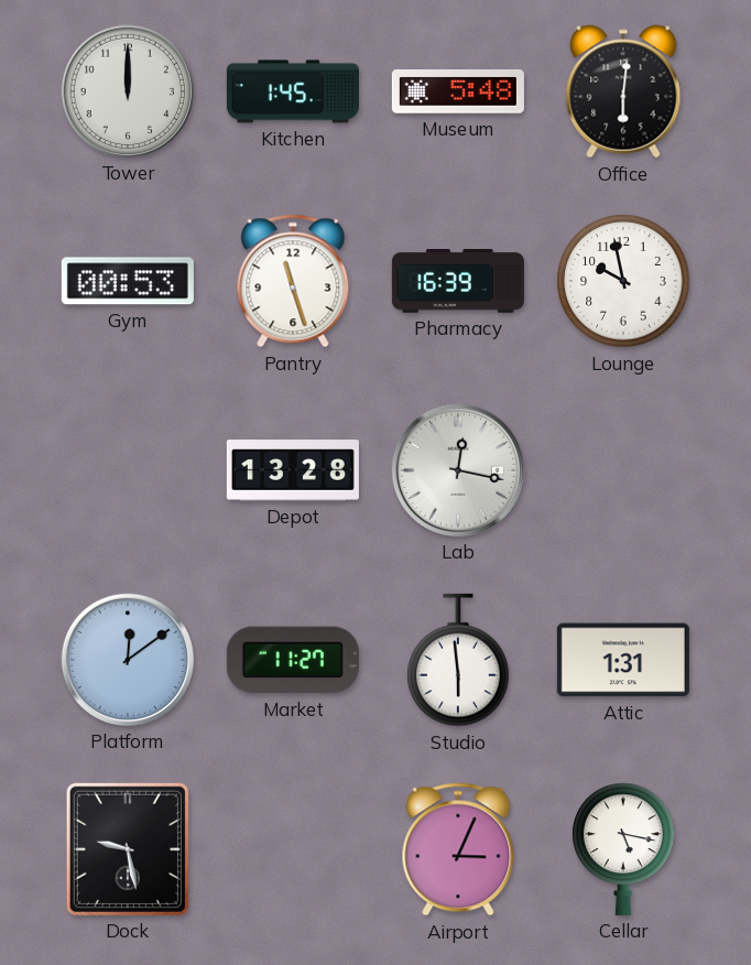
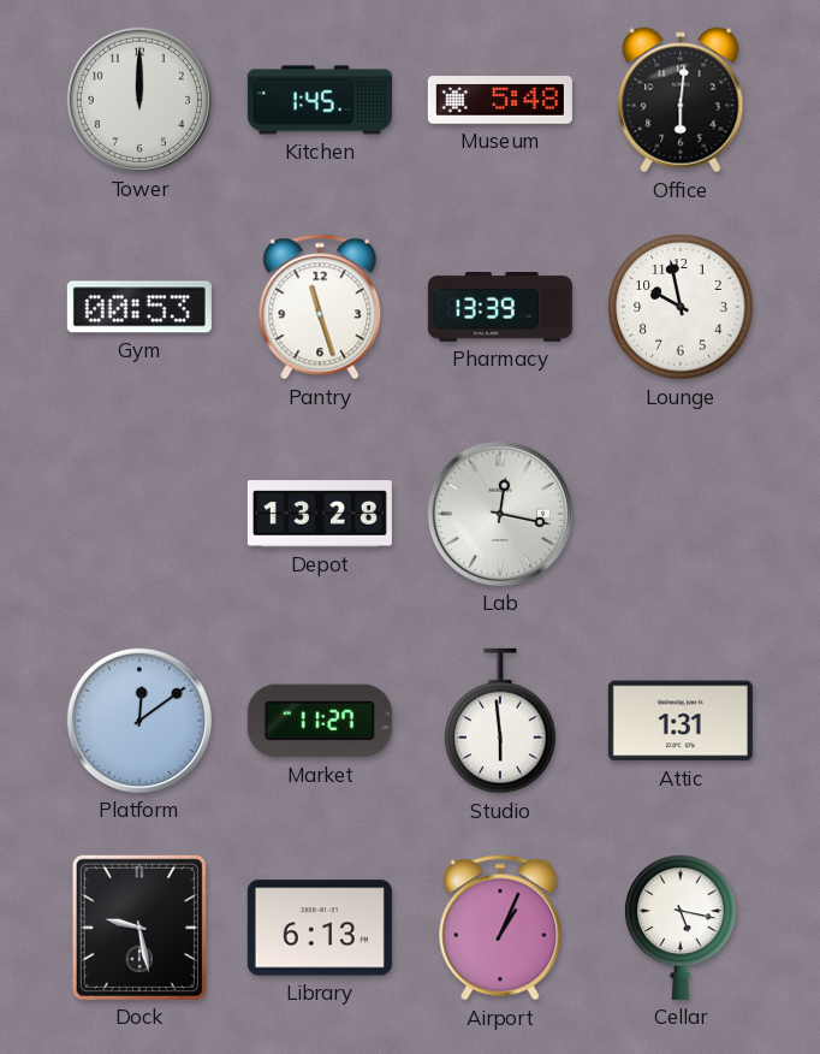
Pharmacy: 16:39 -> 13:39
Library: none -> 6:13
Airport: 3:04 -> 1:04
